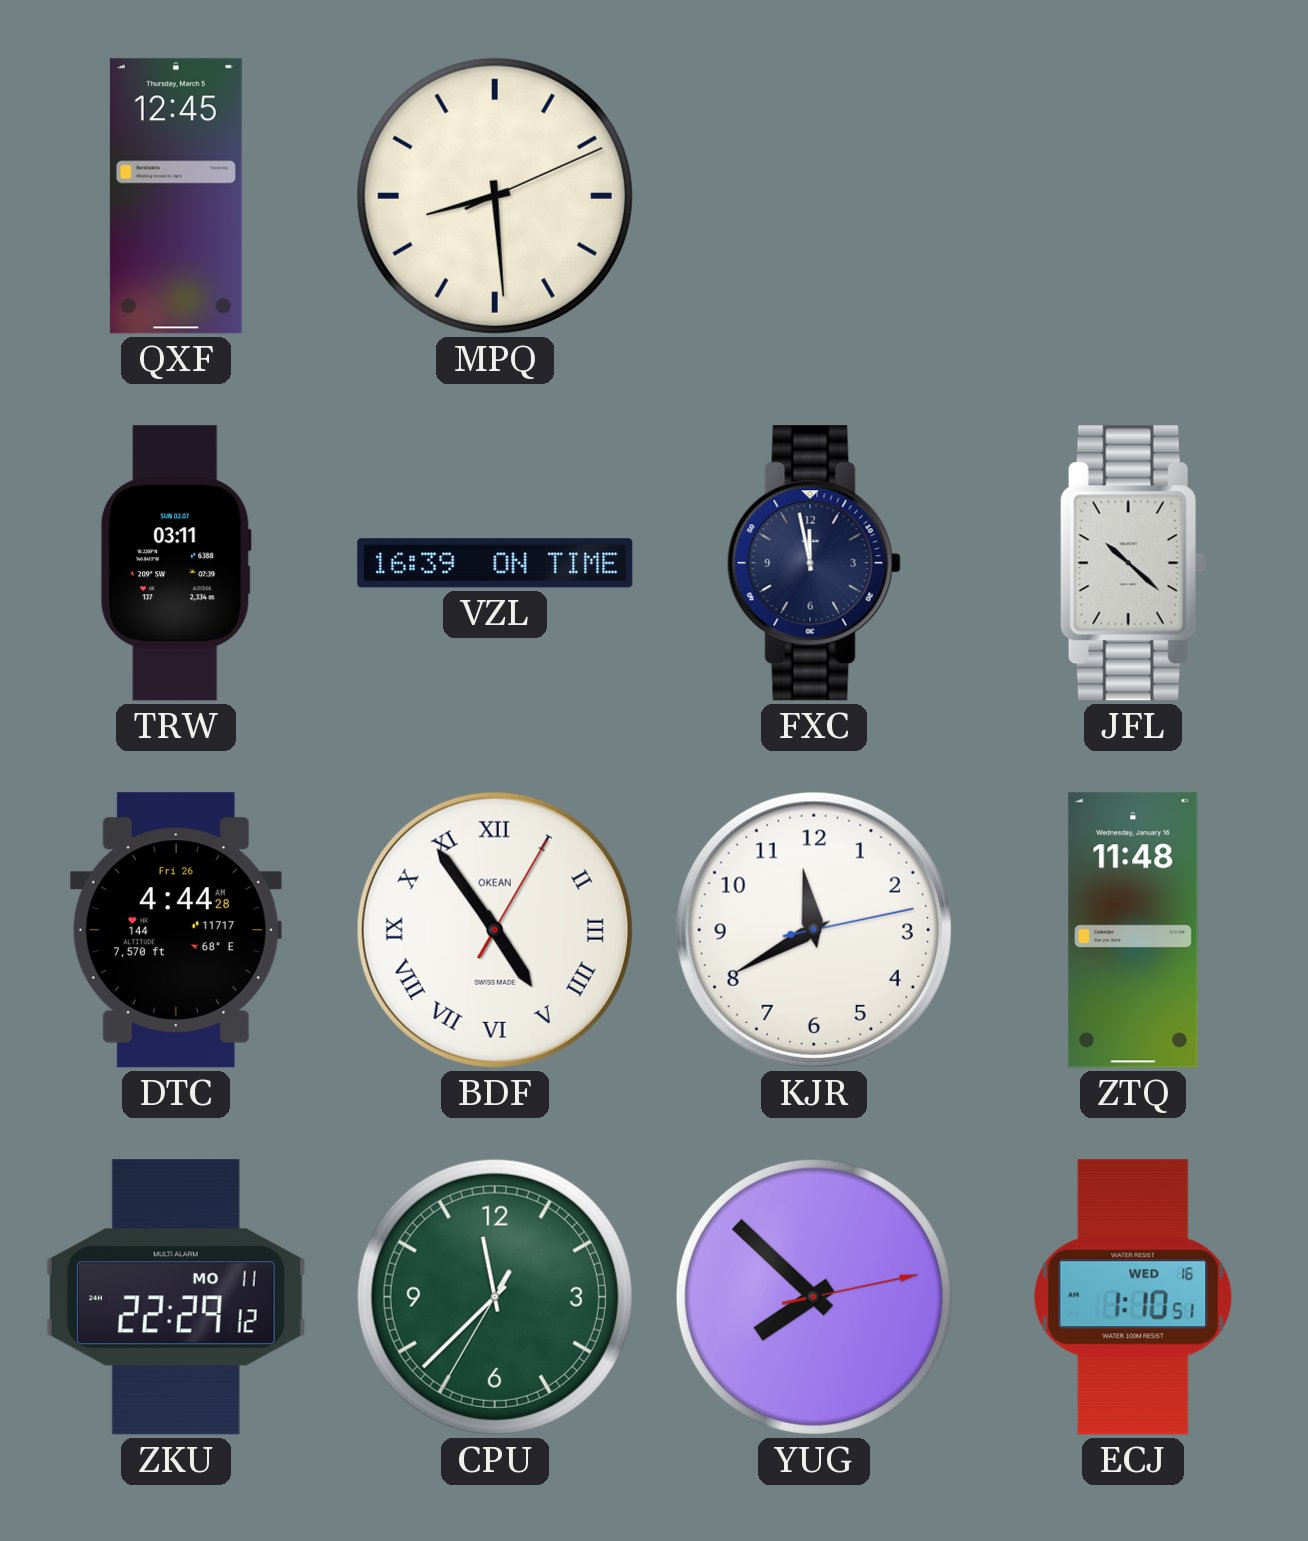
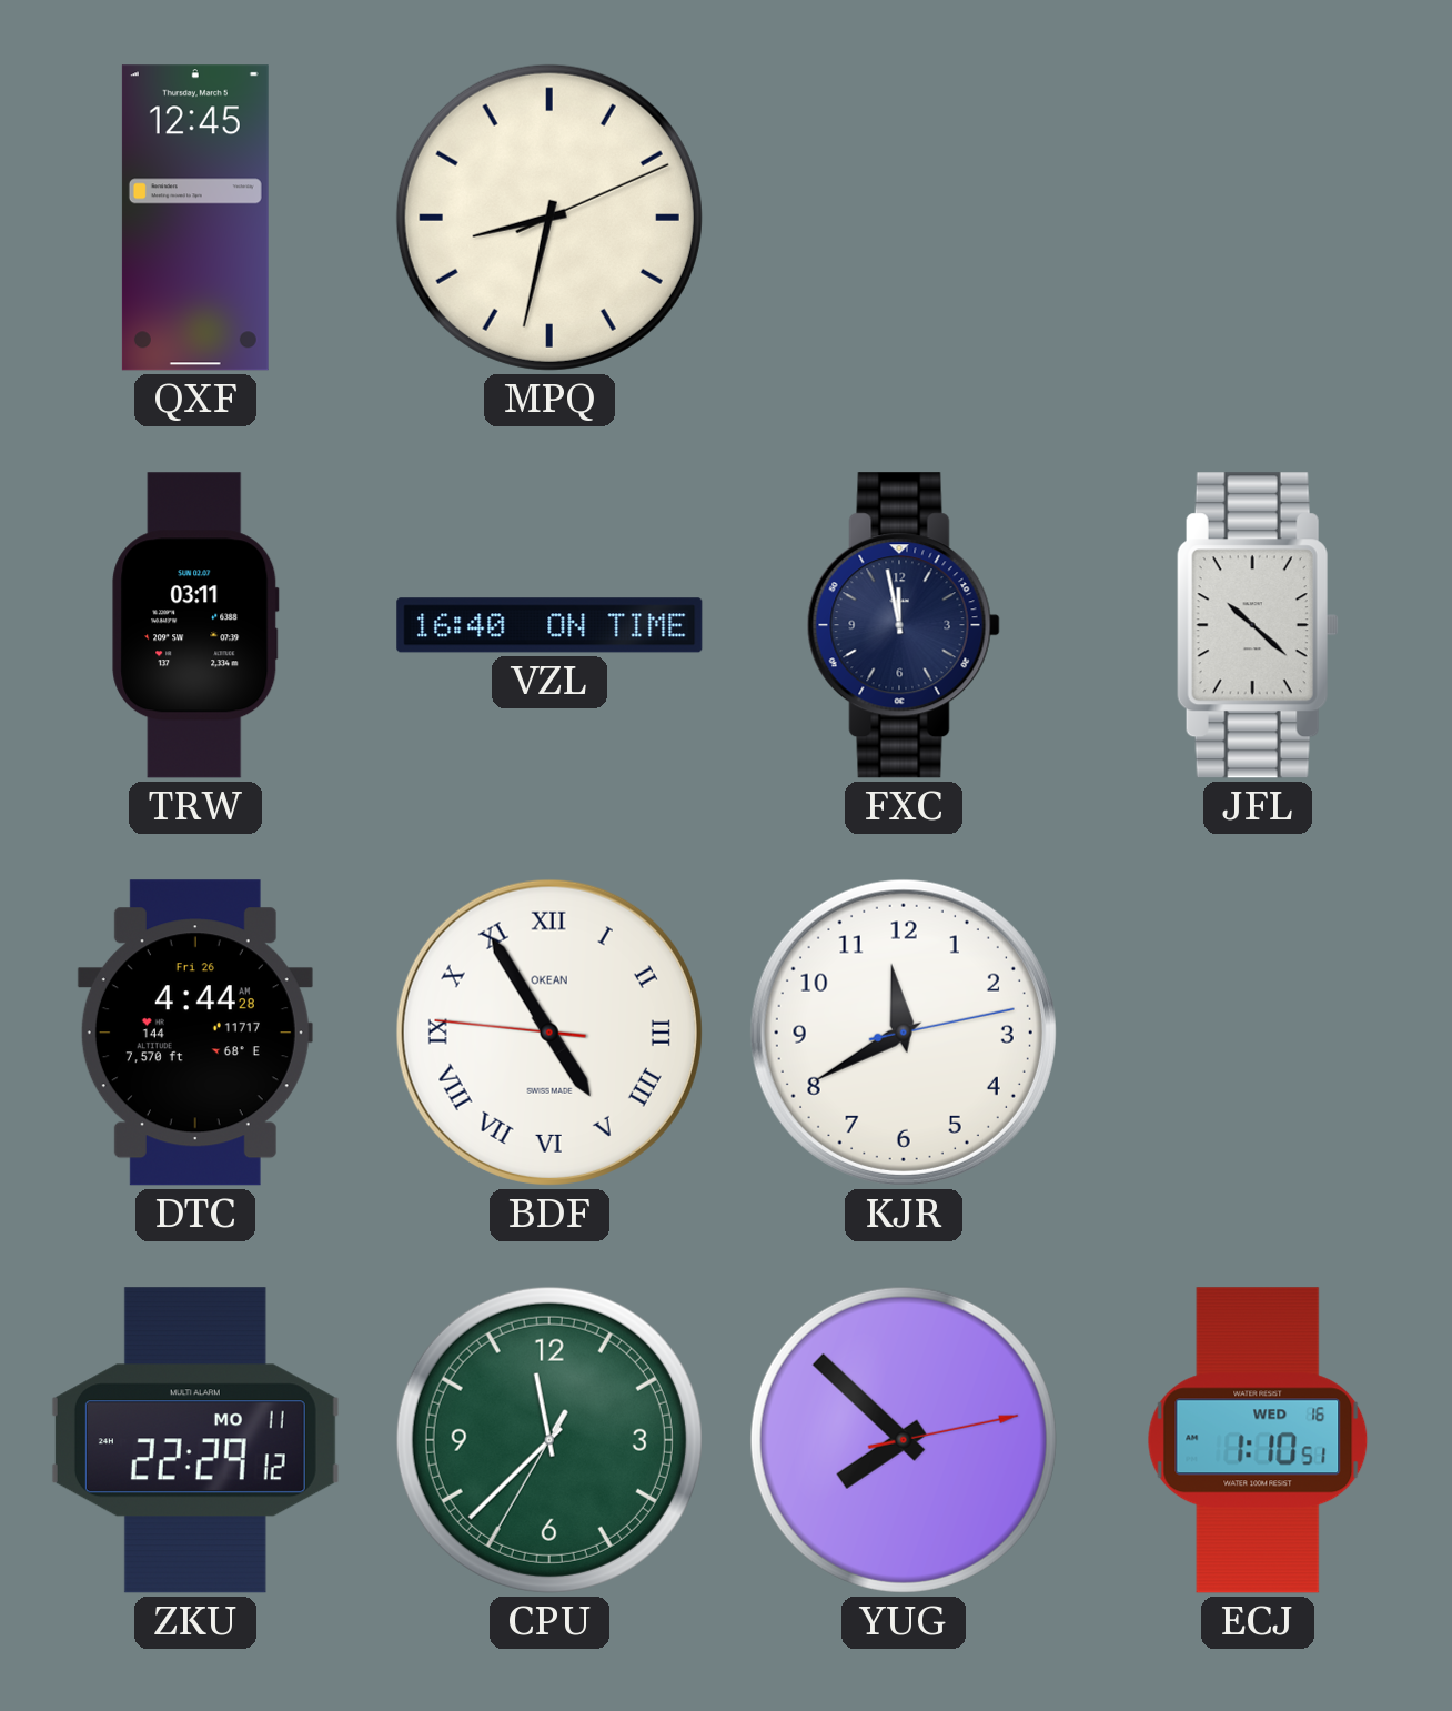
MPQ: 8:29 -> 8:32
VZL: 16:39 -> 16:40
BDF: 4:54:05 -> 4:54:46
ZTQ: 11:48 -> none
